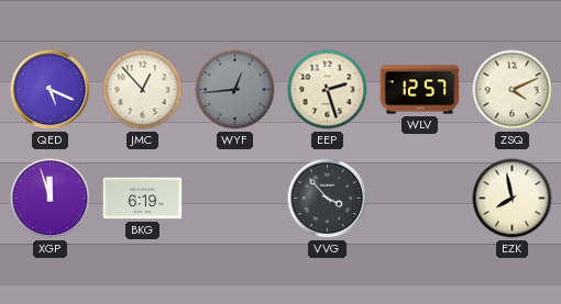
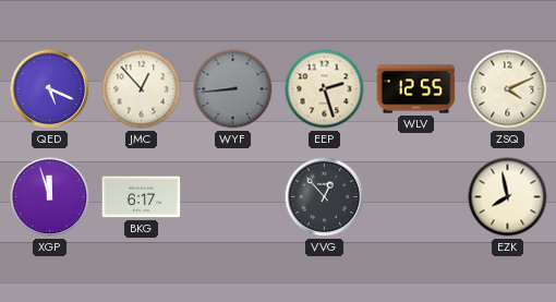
WYF: 12:44 -> 8:44
WLV: 12:57 -> 12:55
BKG: 6:19 -> 6:17
VVG: 3:53 -> 12:53
